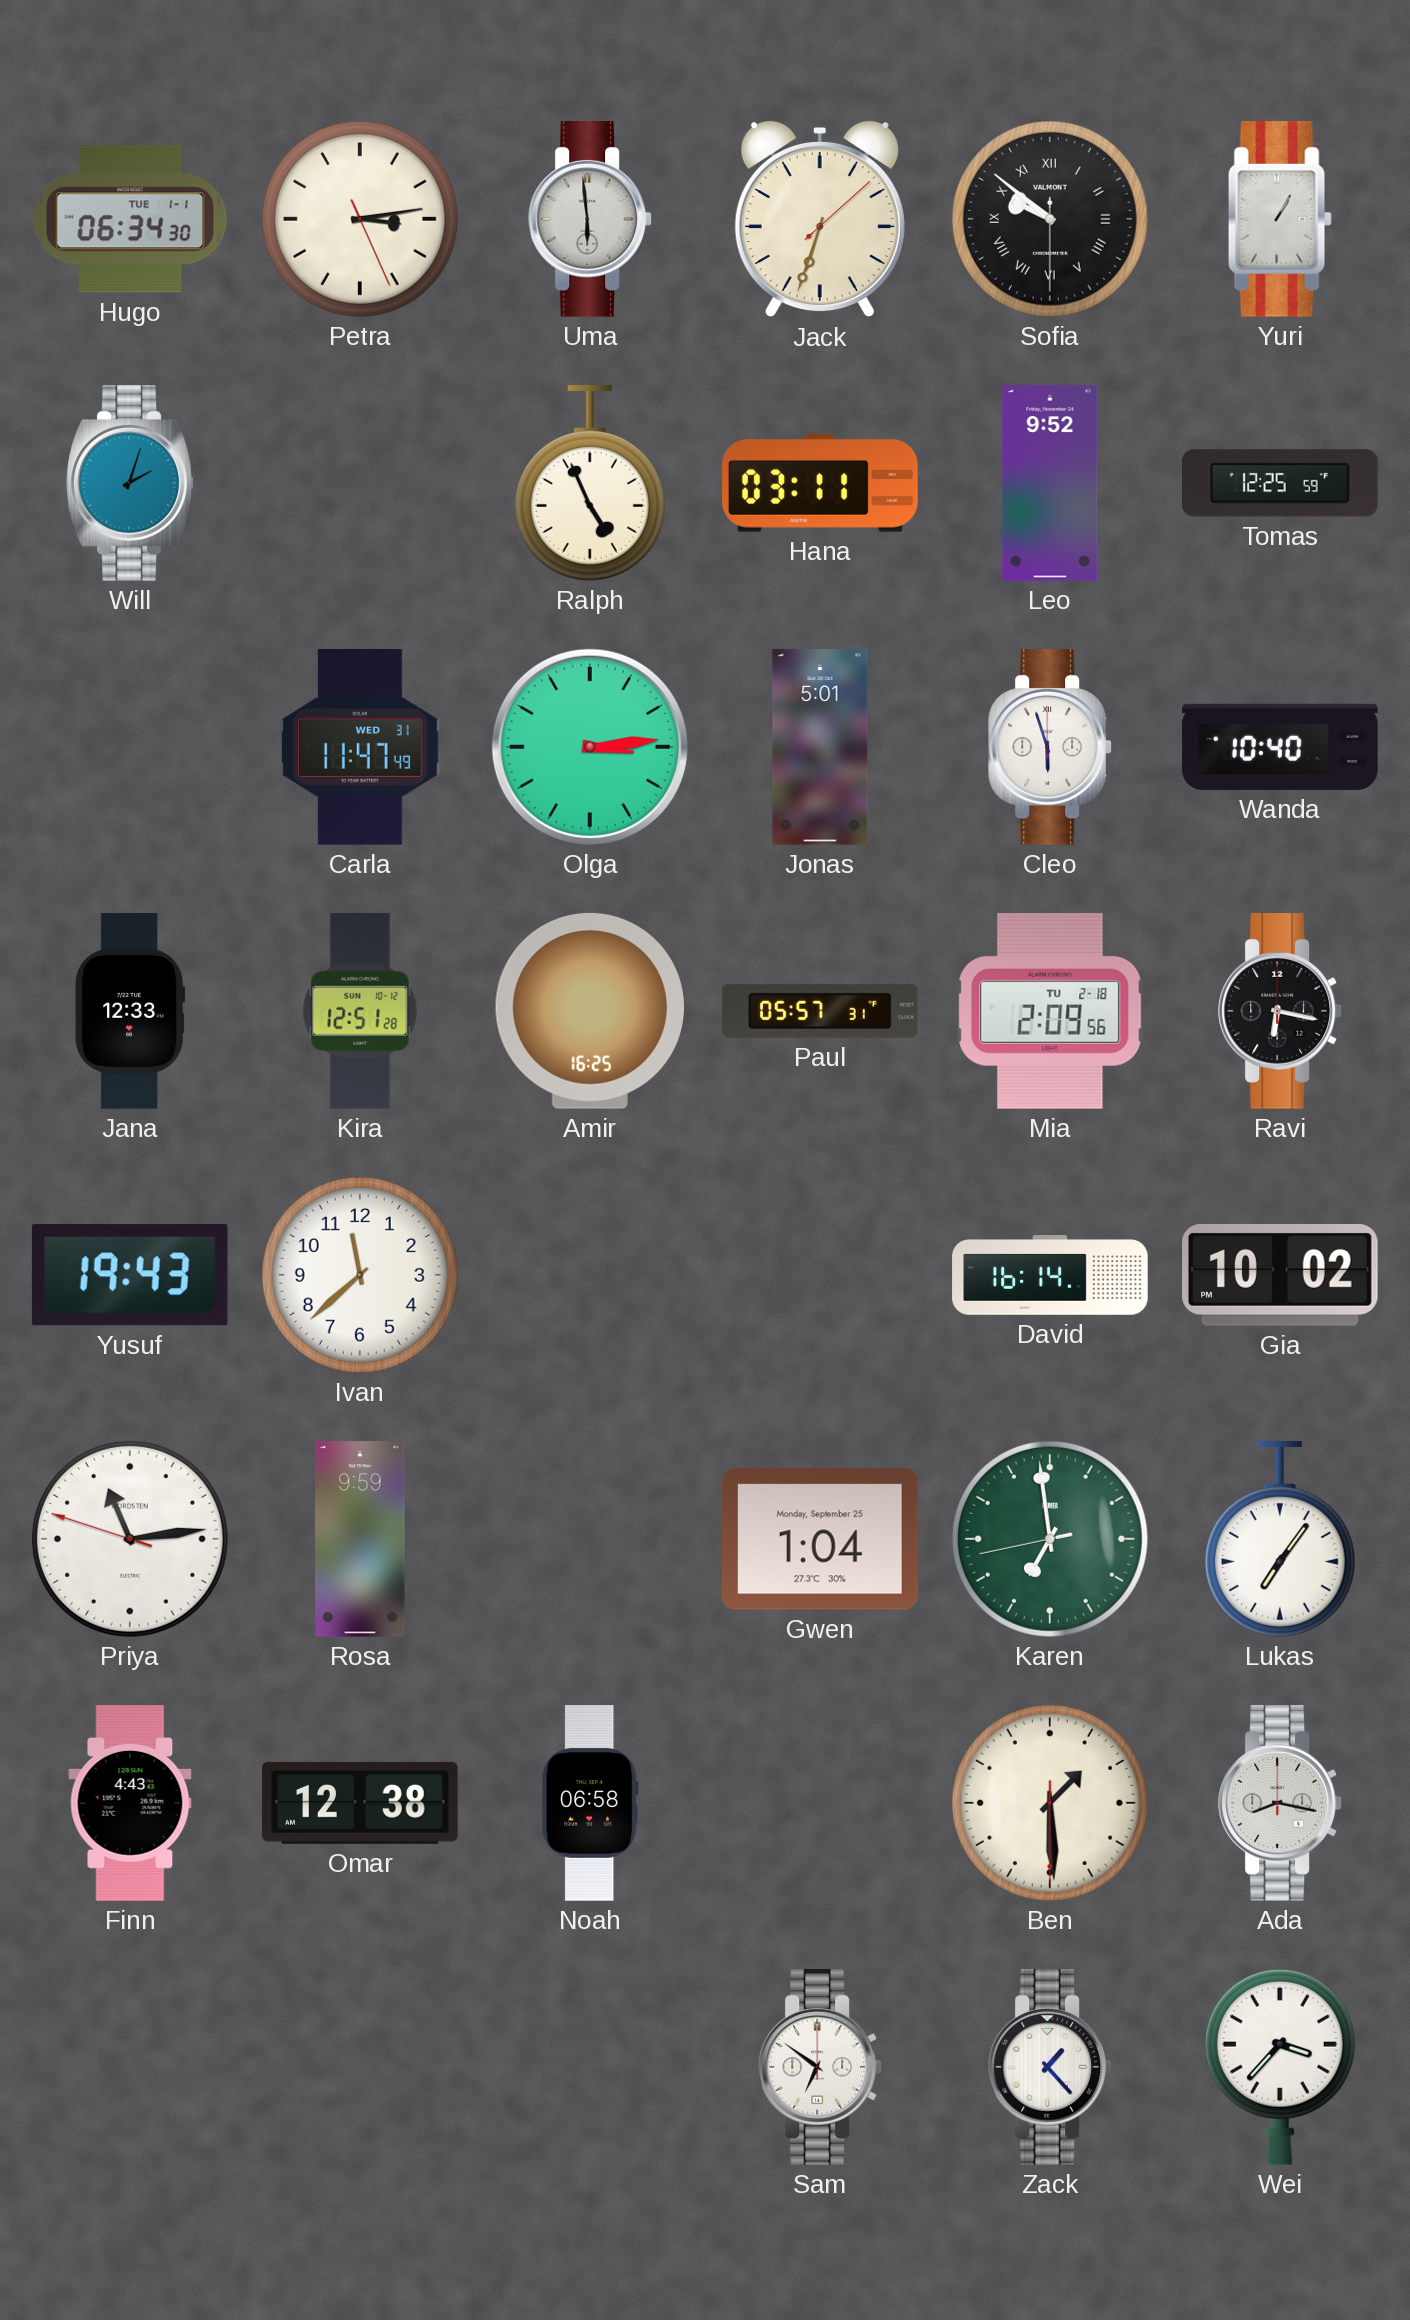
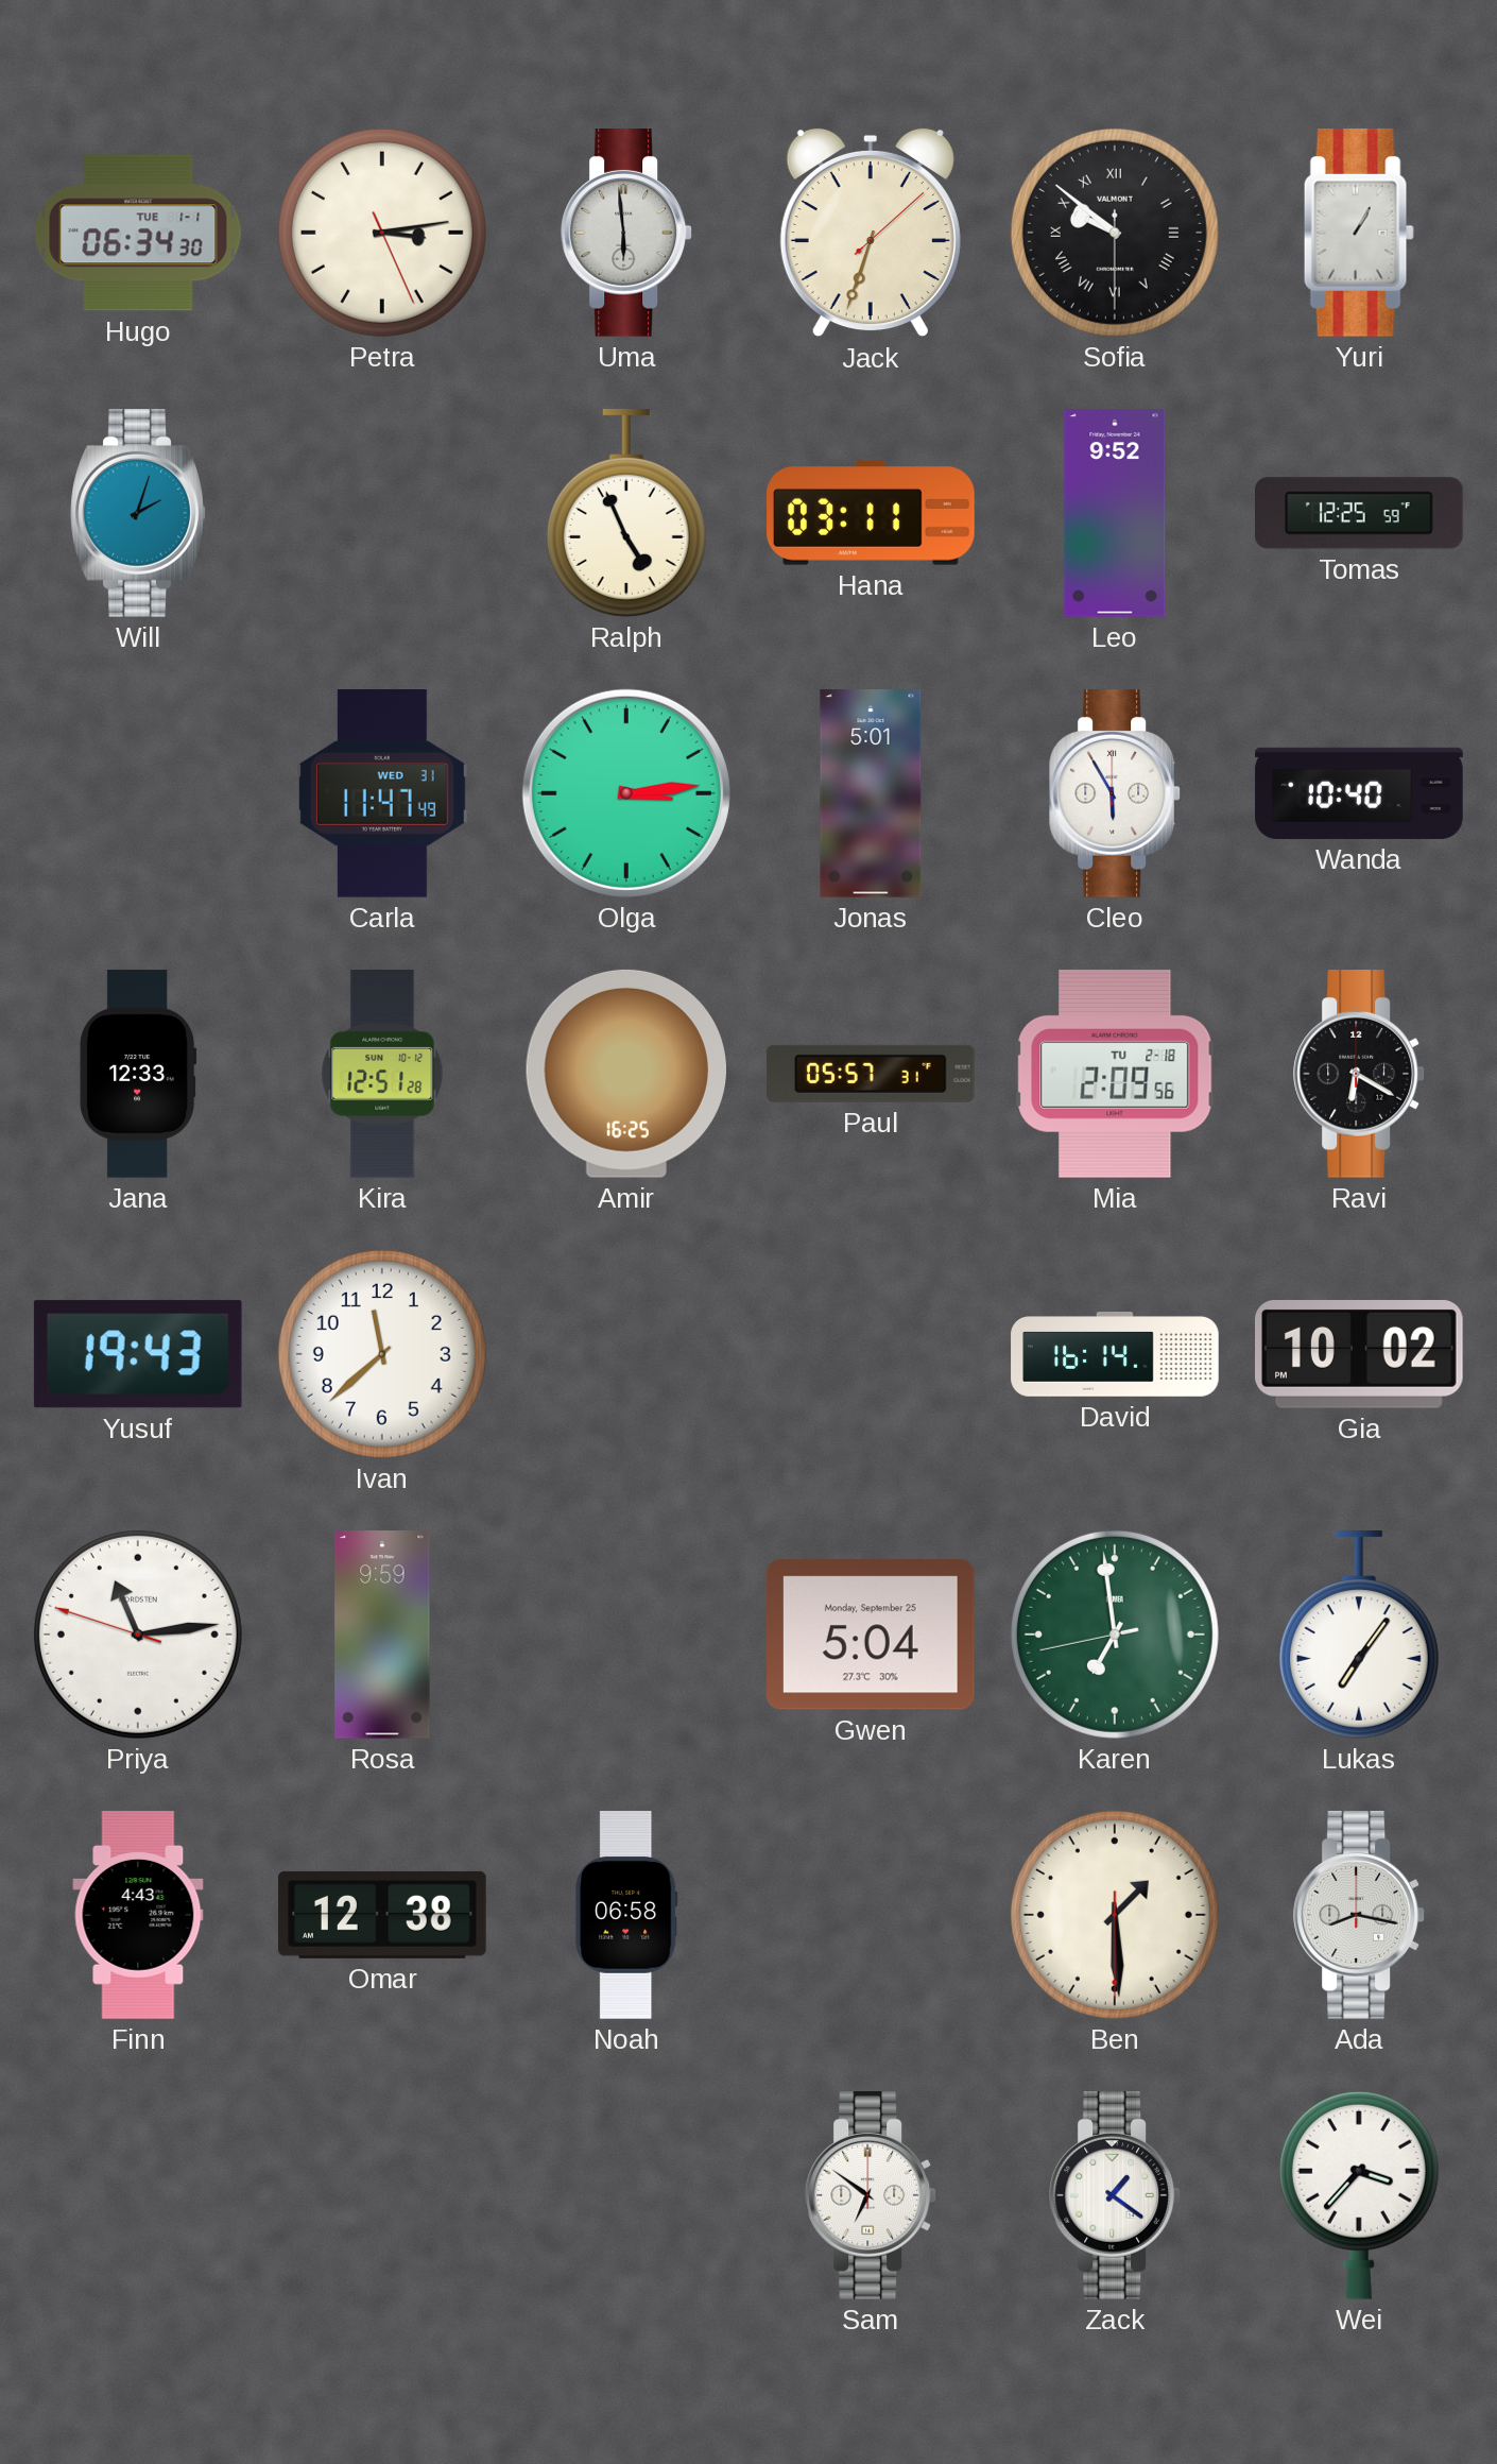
Cleo: 5:57 -> 5:55
Ravi: 6:17 -> 6:20
Gwen: 1:04 -> 5:04
Zack: 1:23 -> 1:21
